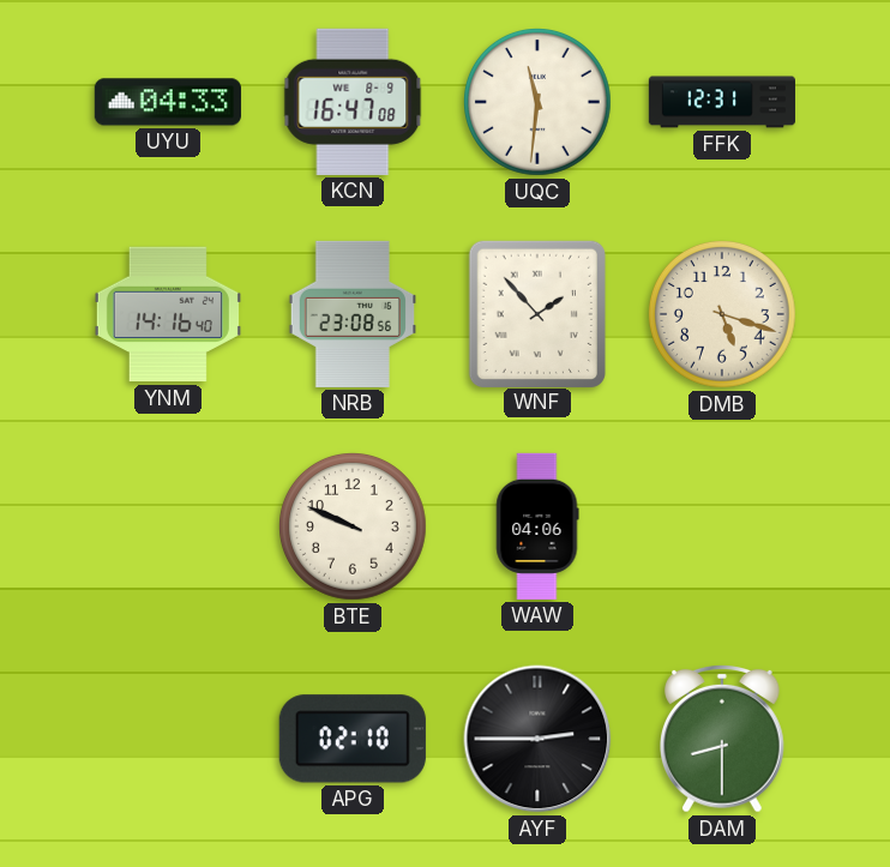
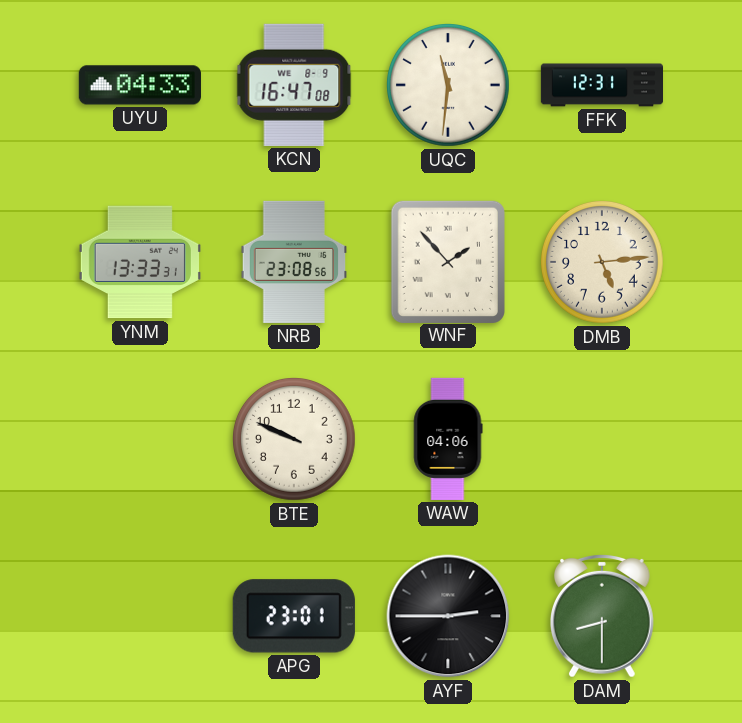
YNM: 14:16 -> 13:33
DMB: 5:18 -> 5:14
APG: 02:10 -> 23:01
